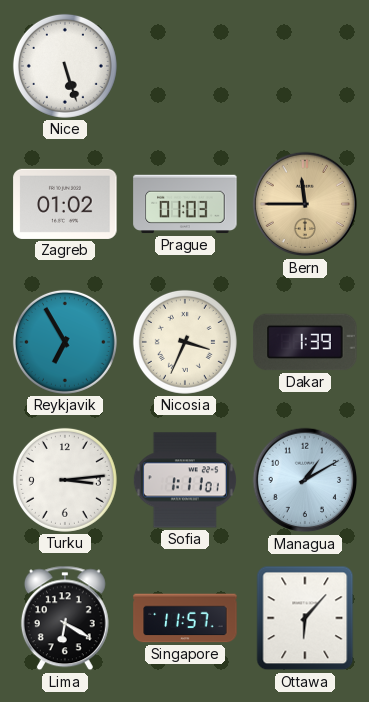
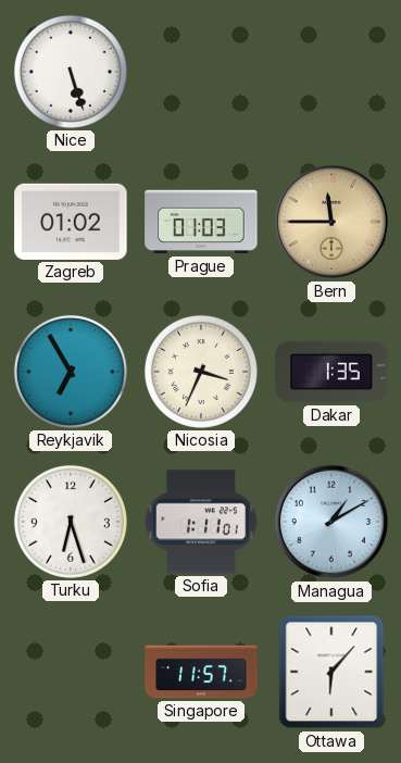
Dakar: 1:39 -> 1:35
Turku: 3:14 -> 6:27
Lima: 6:20 -> none
